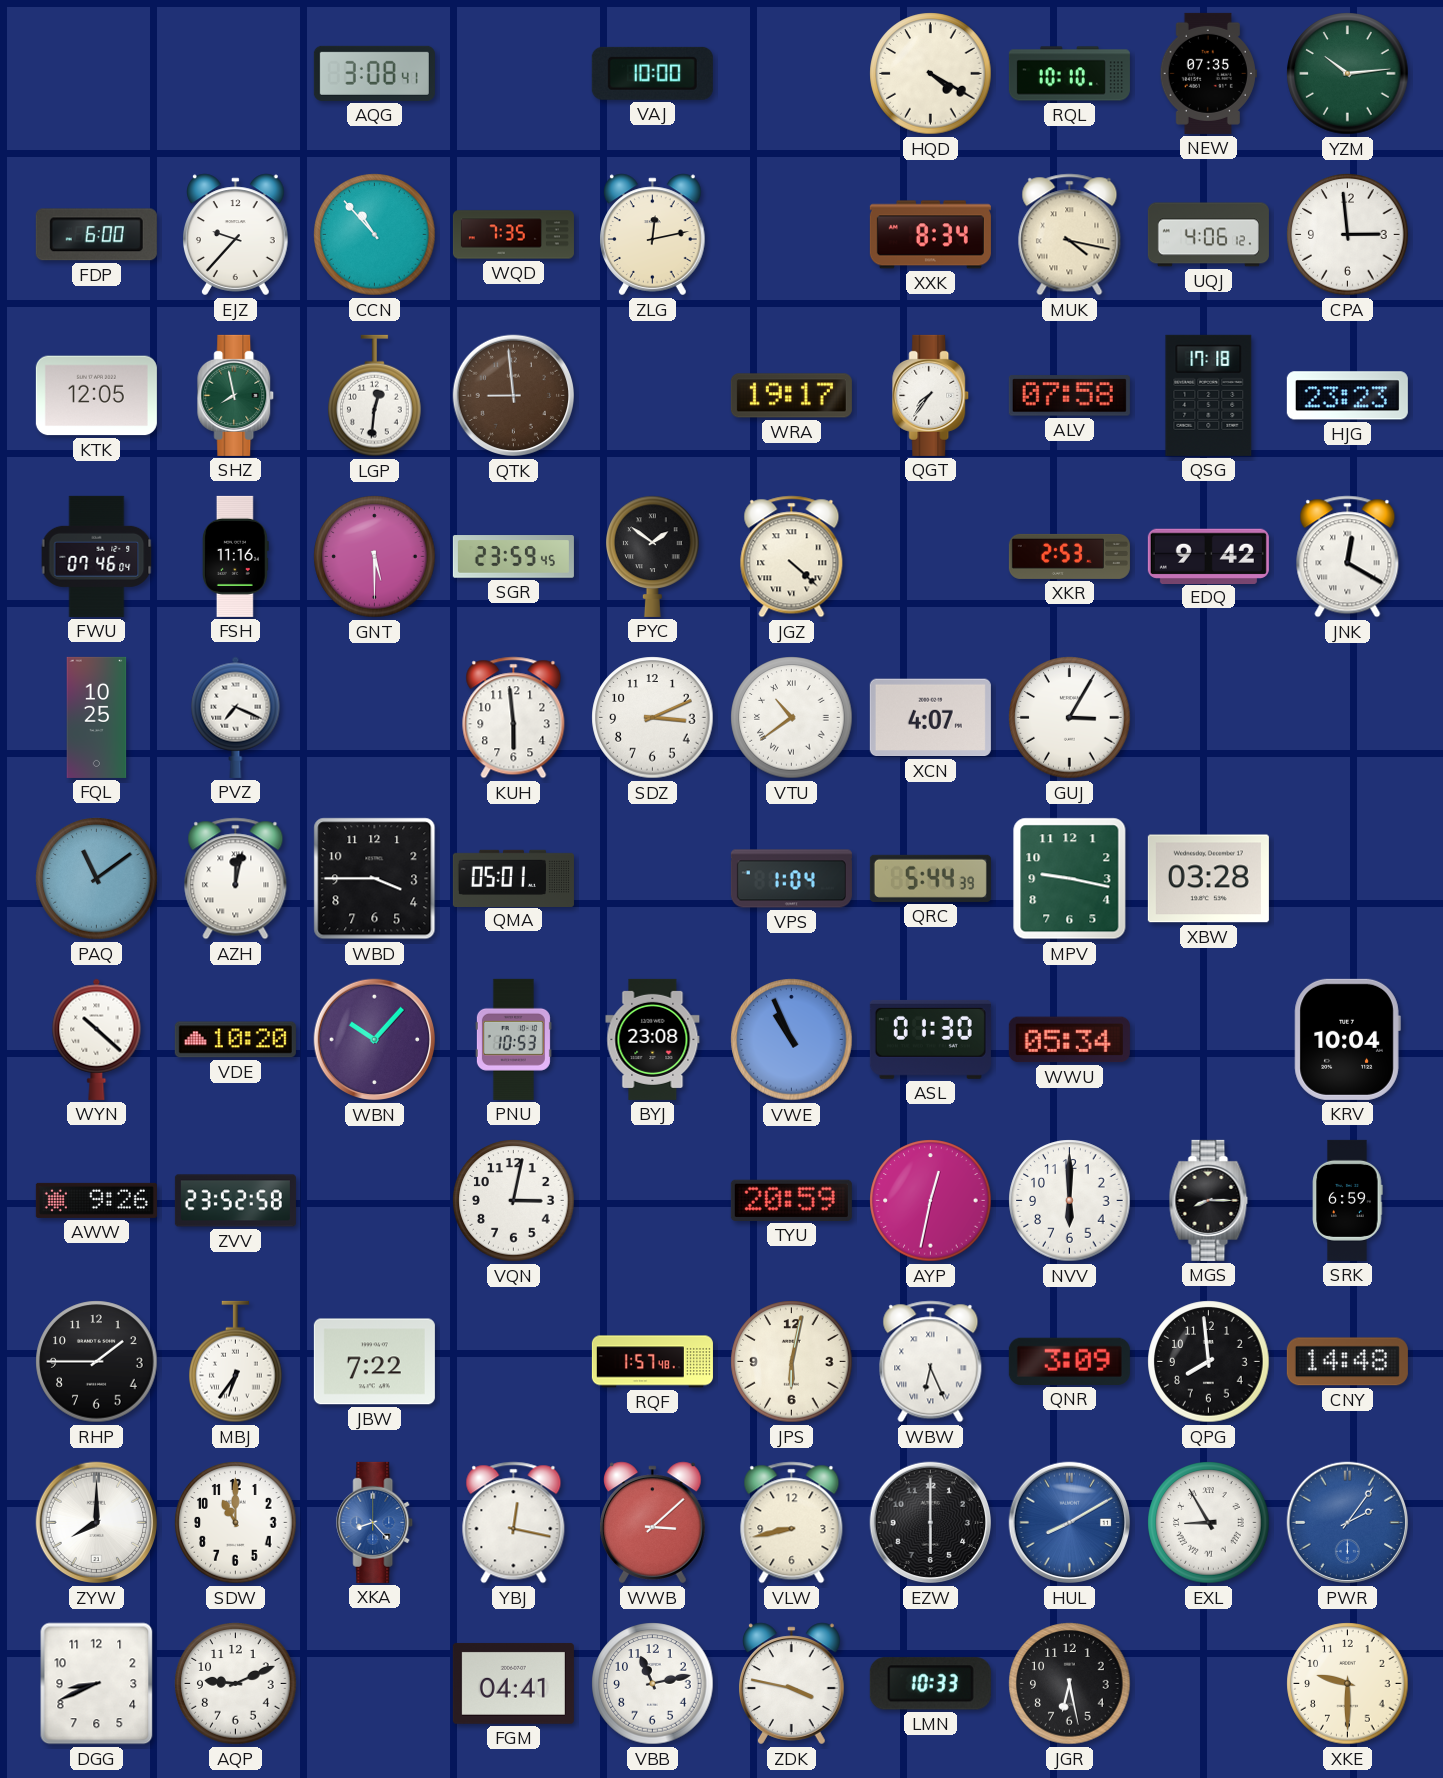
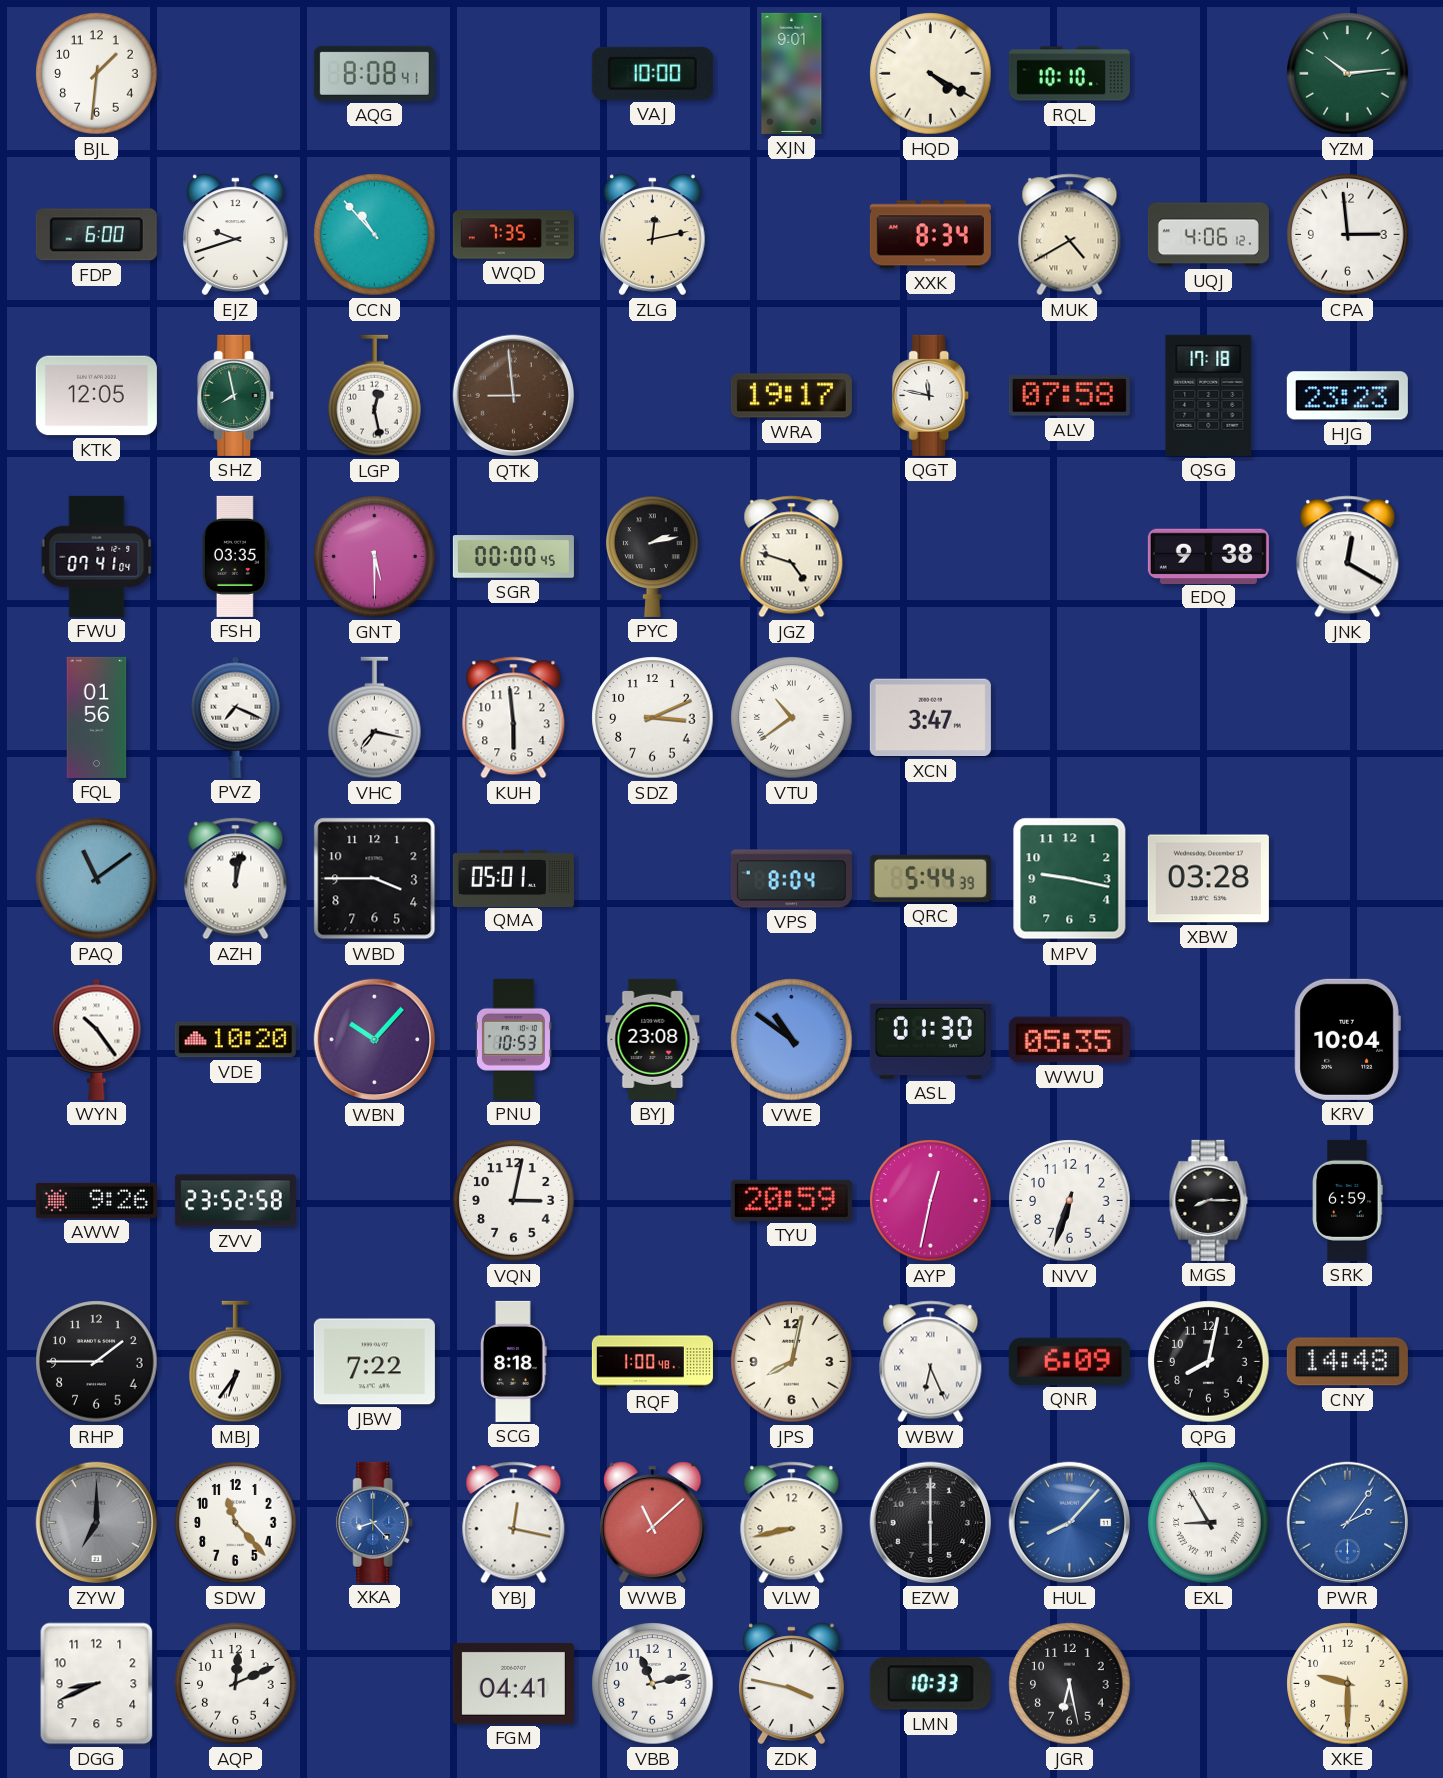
BJL: none -> 1:31
AQG: 3:08 -> 8:08
XJN: none -> 9:01
NEW: 07:35 -> none
EJZ: 9:37 -> 9:42
MUK: 4:17 -> 4:40
LGP: 12:31 -> 12:28
QGT: 7:36 -> 11:47
FWU: 07:46 -> 07:41
FSH: 11:16 -> 03:35
SGR: 23:59 -> 00:00
PYC: 1:51 -> 2:13
JGZ: 4:22 -> 4:48
XKR: 2:53 -> none
EDQ: 9:42 -> 9:38
FQL: 10:25 -> 01:56
VHC: none -> 7:17
XCN: 4:07 -> 3:47
GUJ: 3:05 -> none
VPS: 1:04 -> 8:04
WYN: 10:22 -> 10:24
VWE: 10:56 -> 10:51
WWU: 05:34 -> 05:35
NVV: 6:00 -> 6:33
SCG: none -> 8:18
RQF: 1:57 -> 1:00
JPS: 6:02 -> 8:02
QNR: 3:09 -> 6:09
QPG: 7:59 -> 8:02
ZYW: 8:00 -> 7:00
ZYW dial: white -> grey
SDW: 11:00 -> 11:23
WWB: 3:08 -> 11:08
HUL: 8:10 -> 8:07
AQP: 9:11 -> 12:11
